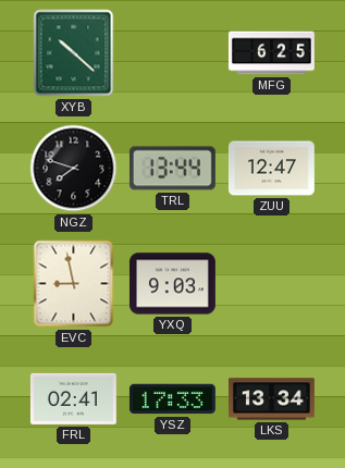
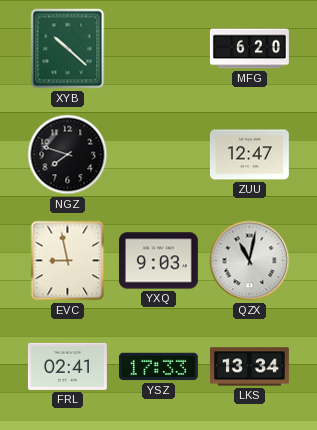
MFG: 6:25 -> 6:20
TRL: 13:44 -> none
QZX: none -> 11:02
